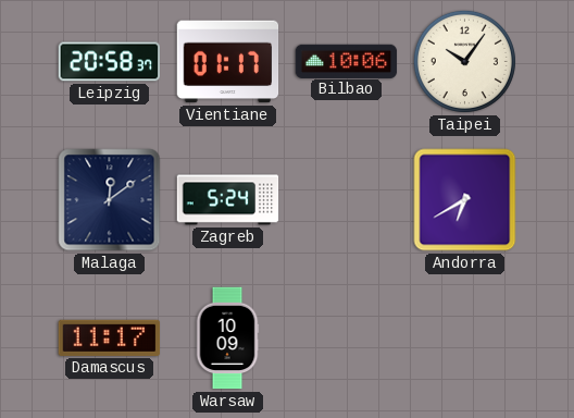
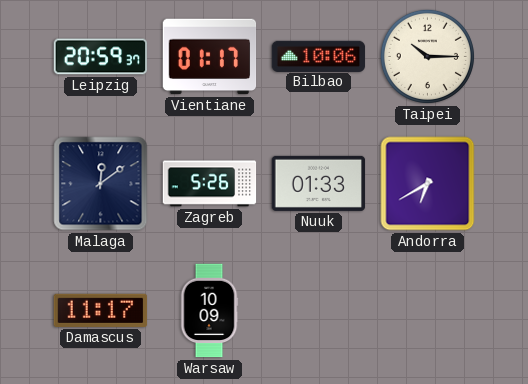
Leipzig: 20:58 -> 20:59
Taipei: 10:06 -> 10:15
Zagreb: 5:24 -> 5:26
Nuuk: none -> 01:33
